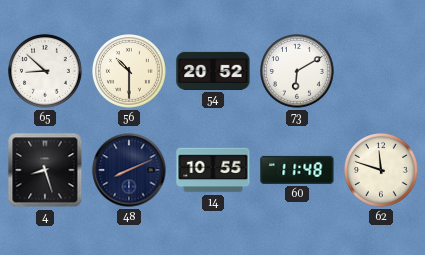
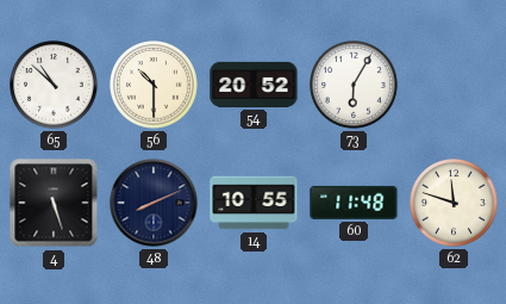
65: 8:52 -> 10:52
73: 6:10 -> 6:05
4: 8:27 -> 5:27
